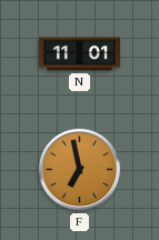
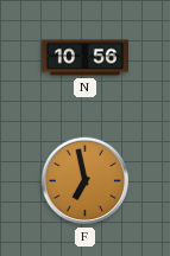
N: 11:01 -> 10:56
